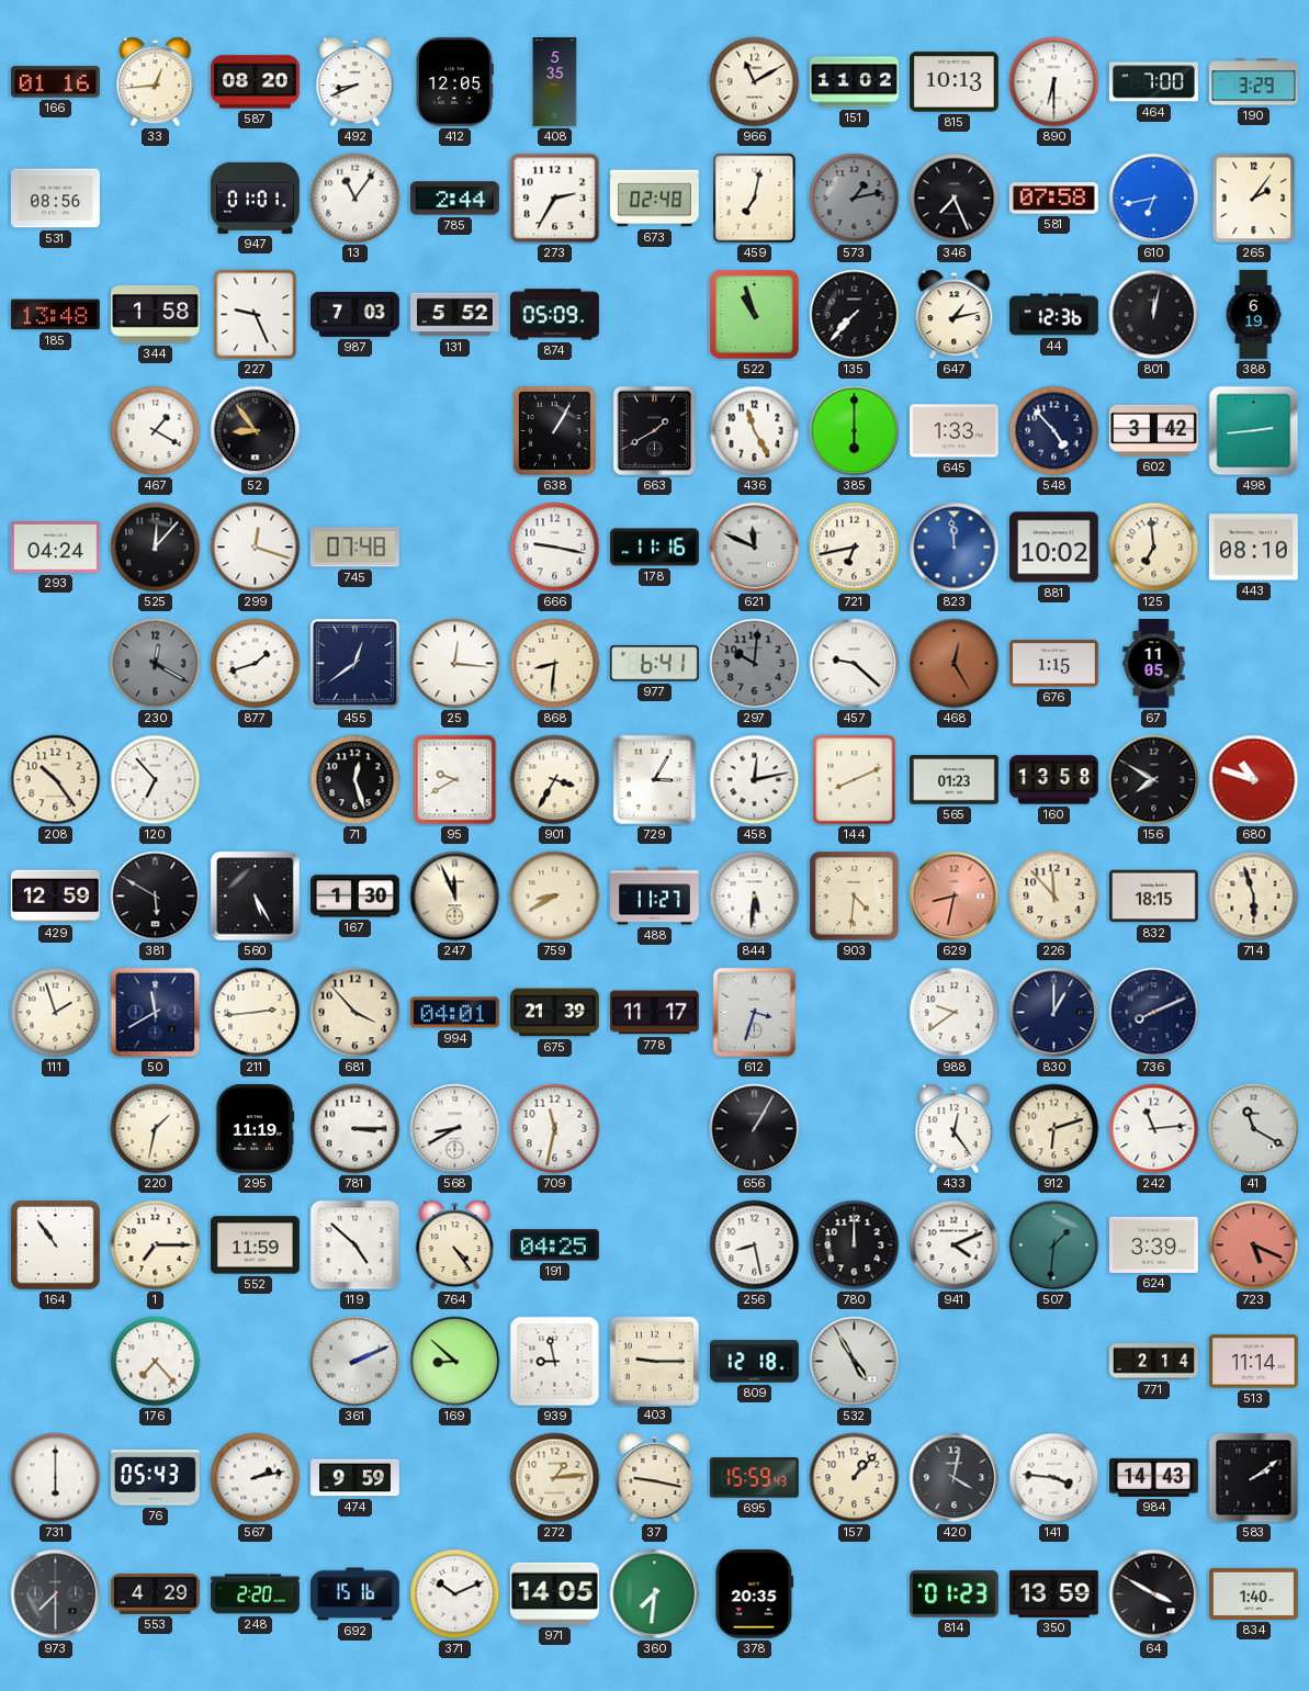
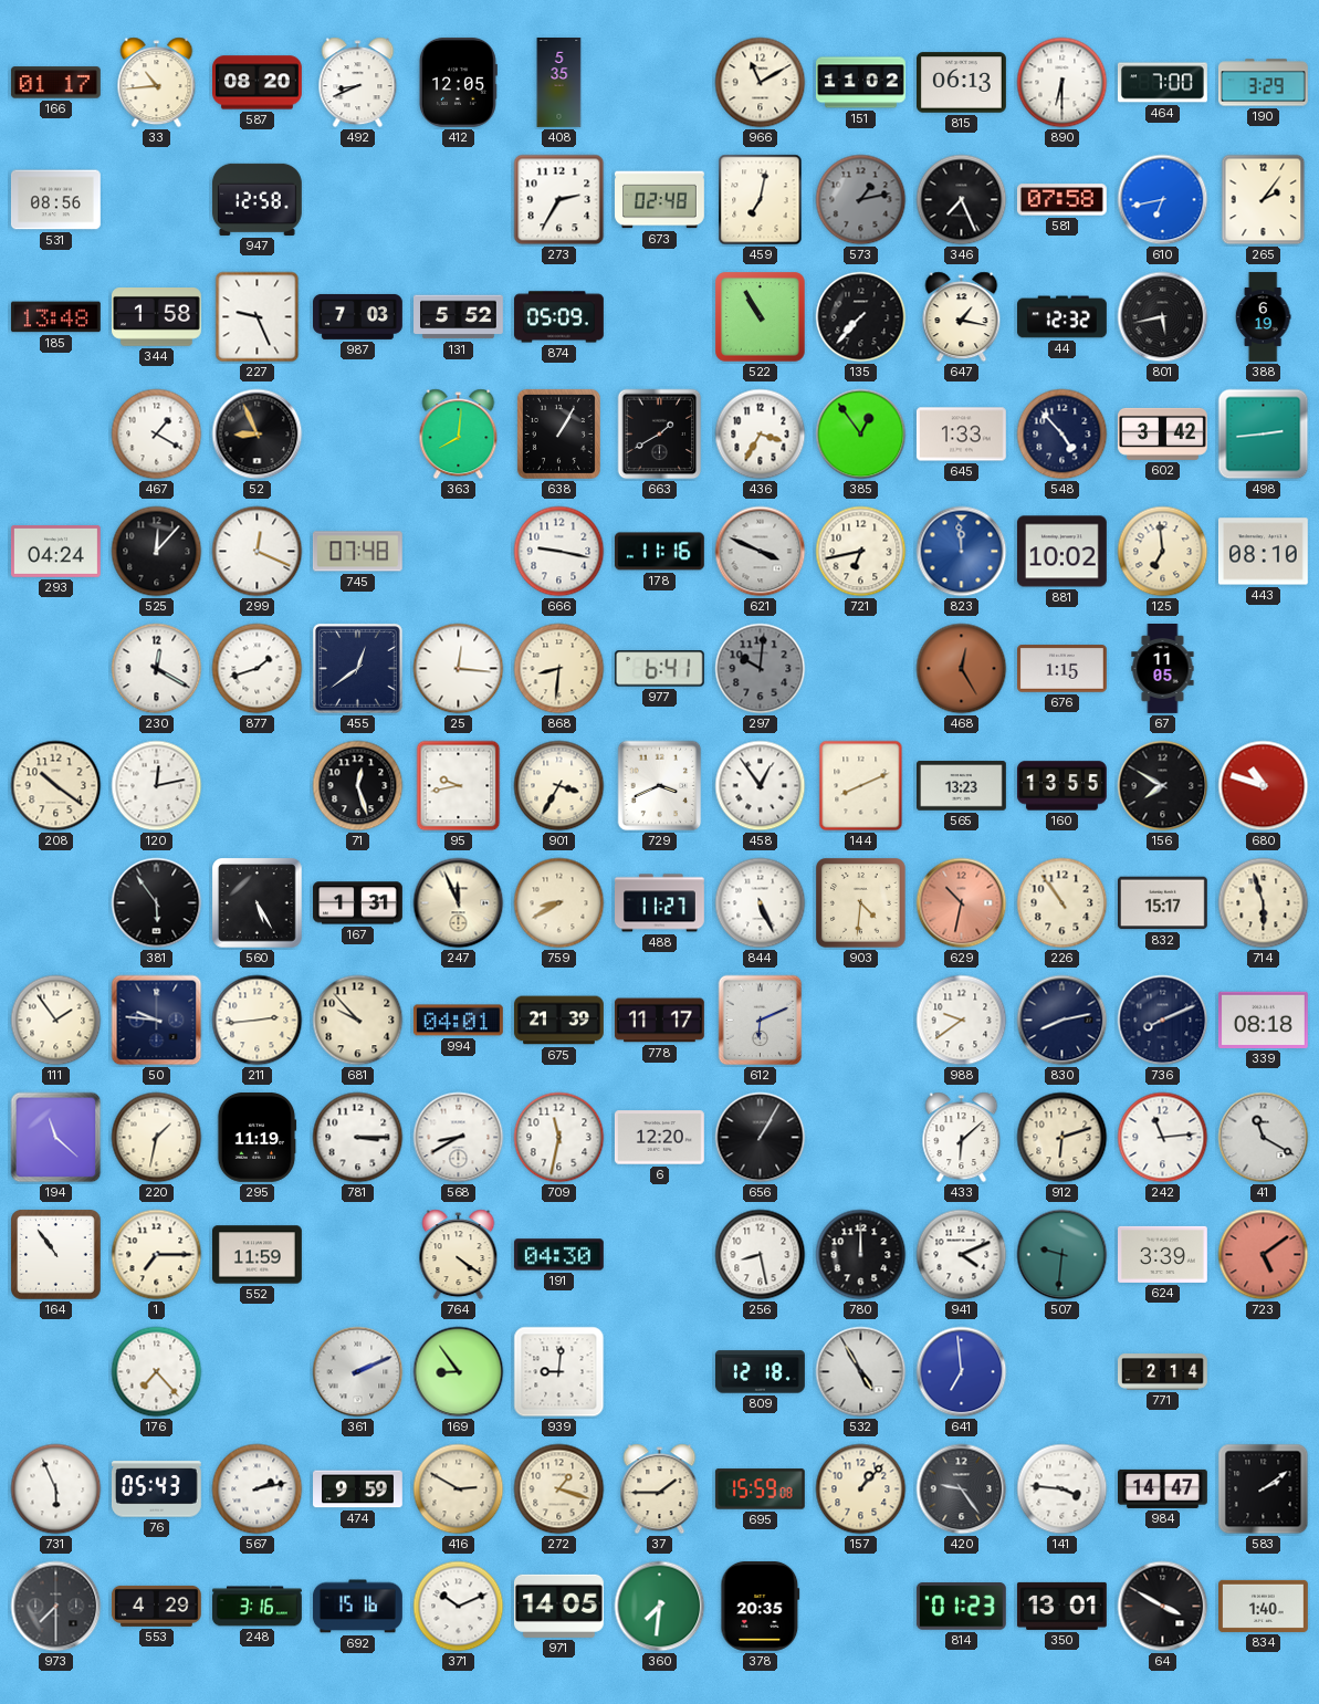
166: 01:16 -> 01:17
33: 12:44 -> 10:44
815: 10:13 -> 06:13
947: 01:01 -> 12:58
13: 11:06 -> none
785: 2:44 -> none
522: 10:57 -> 10:55
647: 1:13 -> 1:17
44: 12:36 -> 12:32
801: 12:02 -> 5:43
52: 8:54 -> 8:56
363: none -> 8:01
436: 11:25 -> 3:35
385: 6:00 -> 12:54
299: 12:18 -> 12:19
621: 11:49 -> 3:49
230 dial: grey -> white
457: 9:22 -> none
208: 10:24 -> 10:21
120: 6:53 -> 12:13
95: 9:40 -> 9:43
729: 3:05 -> 3:41
458: 12:13 -> 12:54
565: 01:23 -> 13:23
160: 13:58 -> 13:55
429: 12:59 -> none
381: 5:50 -> 5:54
167: 1:30 -> 1:31
844: 5:31 -> 5:26
629: 8:32 -> 10:32
226: 11:53 -> 10:54
832: 18:15 -> 15:17
111: 1:57 -> 1:54
50: 11:40 -> 9:46
681: 3:53 -> 9:53
612: 3:33 -> 6:11
830: 1:00 -> 8:13
339: none -> 08:18
194: none -> 11:22
6: none -> 12:20
433: 12:24 -> 6:08
119: 4:52 -> none
764: 4:24 -> 4:21
191: 04:25 -> 04:30
507: 1:31 -> 9:31
723: 5:19 -> 5:09
169: 8:52 -> 8:54
939: 8:58 -> 9:01
403: 9:15 -> none
641: none -> 6:59
513: 11:14 -> none
731: 6:00 -> 5:56
416: none -> 2:50
272: 1:14 -> 1:18
37: 9:17 -> 1:45
695: 15:59:43 -> 15:59:08
420: 4:02 -> 9:24
984: 14:43 -> 14:47
248: 2:20 -> 3:16
350: 13:59 -> 13:01
